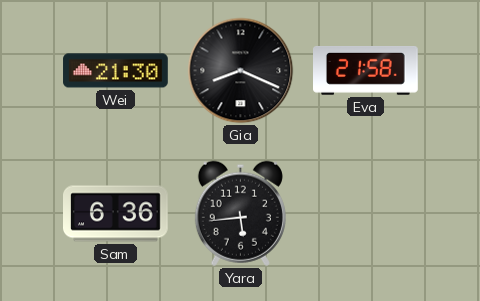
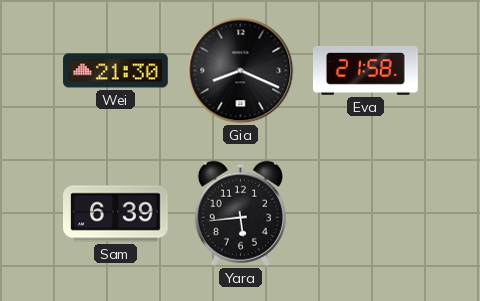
Sam: 6:36 -> 6:39
